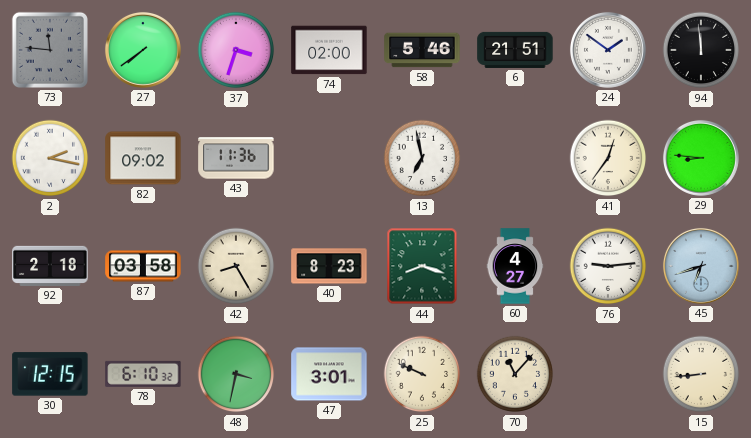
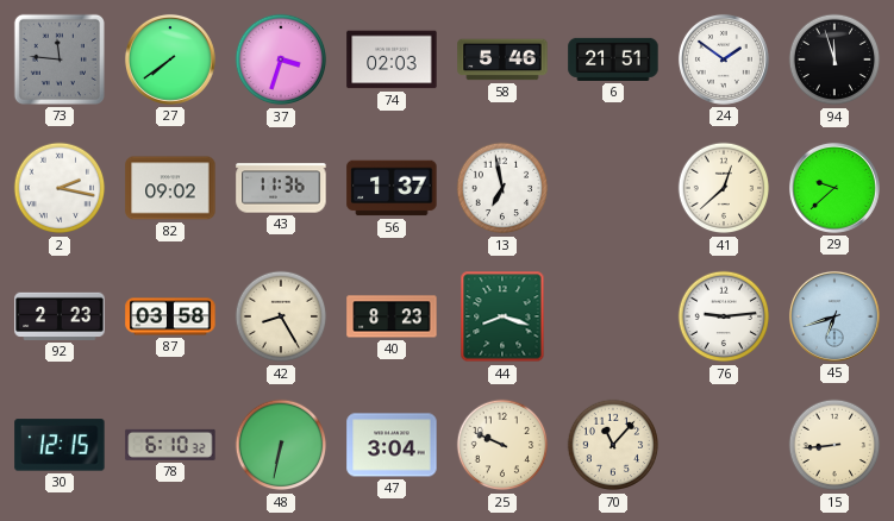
74: 02:00 -> 02:03
94: 11:59 -> 11:57
56: none -> 1:37
41: 12:36 -> 12:38
29: 8:46 -> 9:38
92: 2:18 -> 2:23
60: 4:27 -> none
48: 3:32 -> 6:32
47: 3:01 -> 3:04
